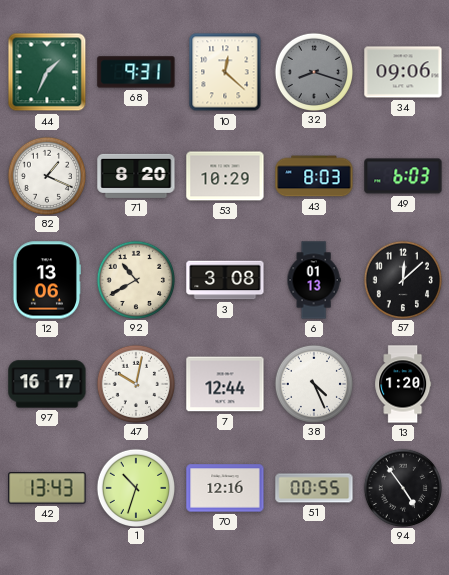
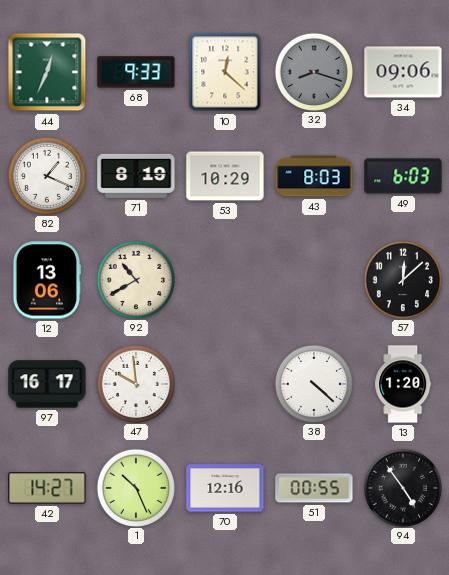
44: 1:34 -> 12:34
68: 9:31 -> 9:33
71: 8:20 -> 8:19
3: 3:08 -> none
6: 01:13 -> none
47: 10:02 -> 9:59
7: 12:44 -> none
38: 4:26 -> 4:22
42: 13:43 -> 14:27
1: 10:33 -> 10:26
